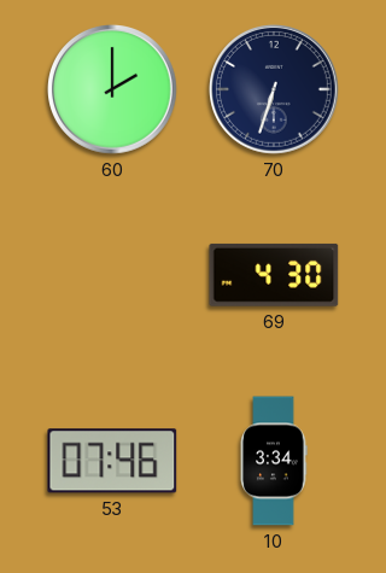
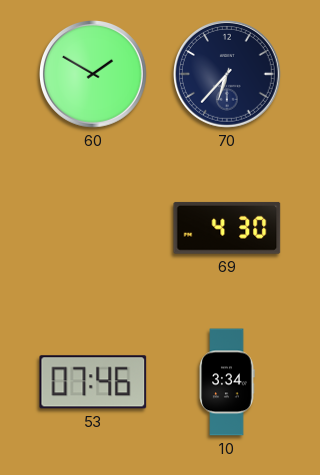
60: 2:00 -> 1:50
70: 6:33 -> 6:37
